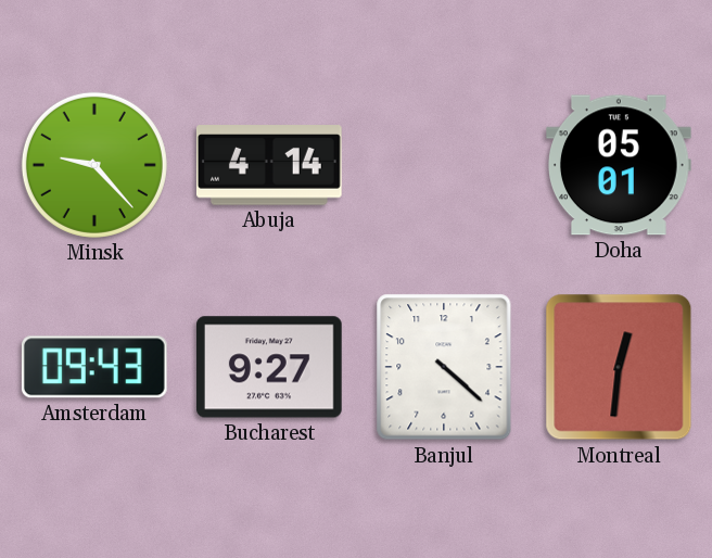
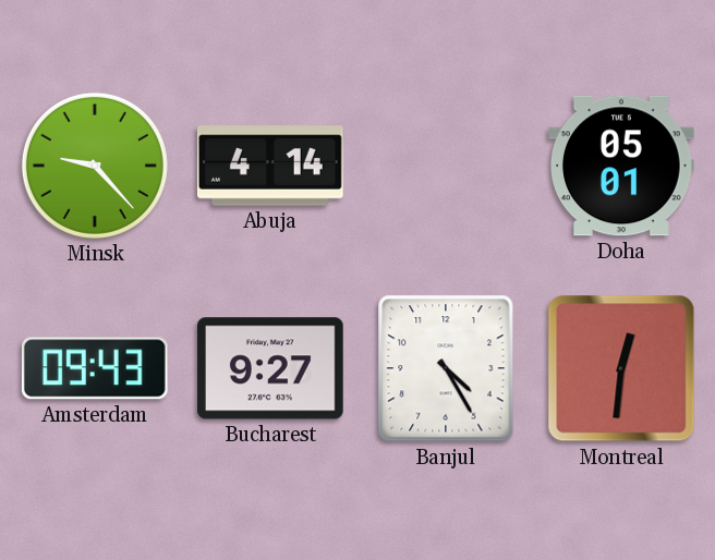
Banjul: 4:22 -> 4:25
